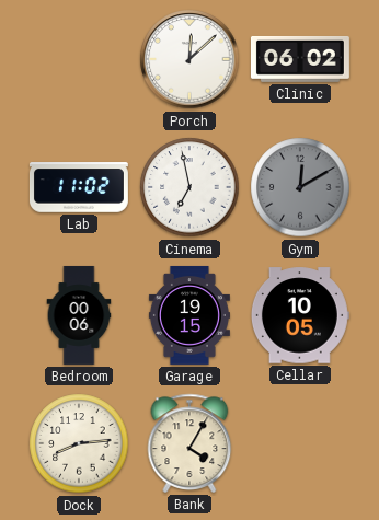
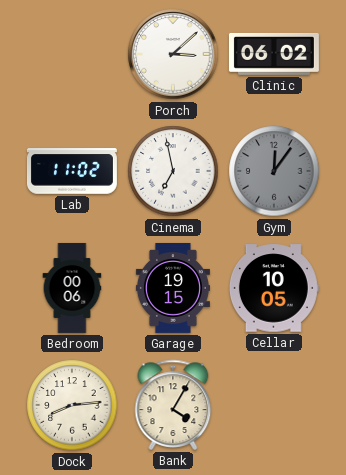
Porch: 12:08 -> 3:08
Gym: 12:10 -> 12:06
